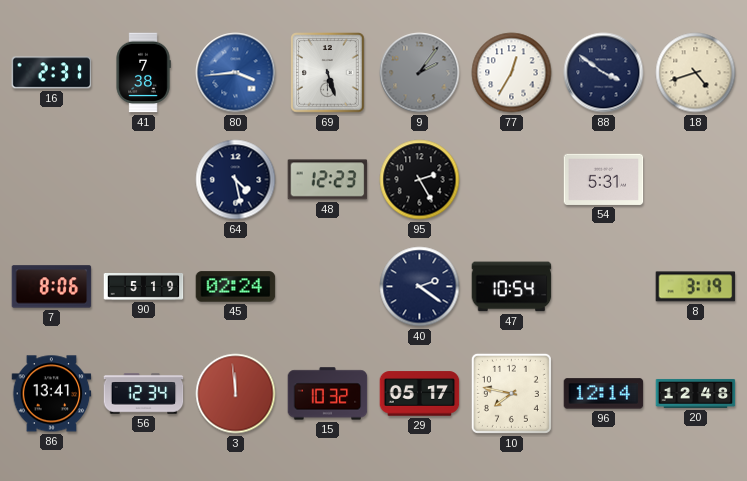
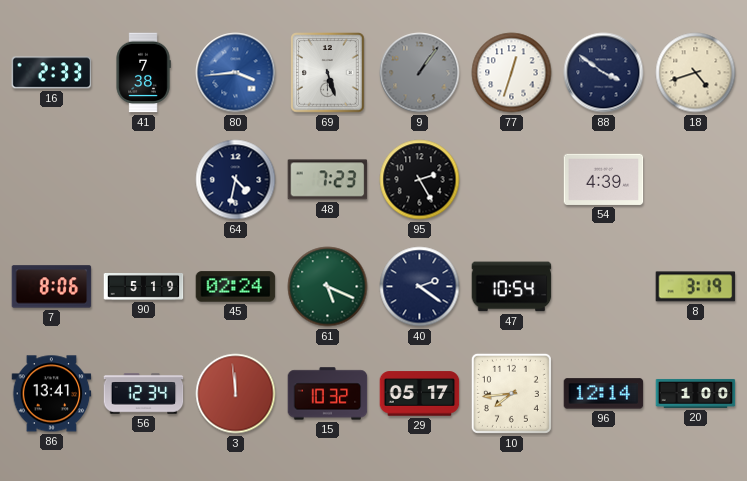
16: 2:31 -> 2:33
9: 2:06 -> 1:06
77: 12:35 -> 12:33
64: 4:28 -> 4:32
48: 12:23 -> 7:23
54: 5:31 -> 4:39
61: none -> 5:19
10: 7:47 -> 7:44
20: 12:48 -> 1:00
